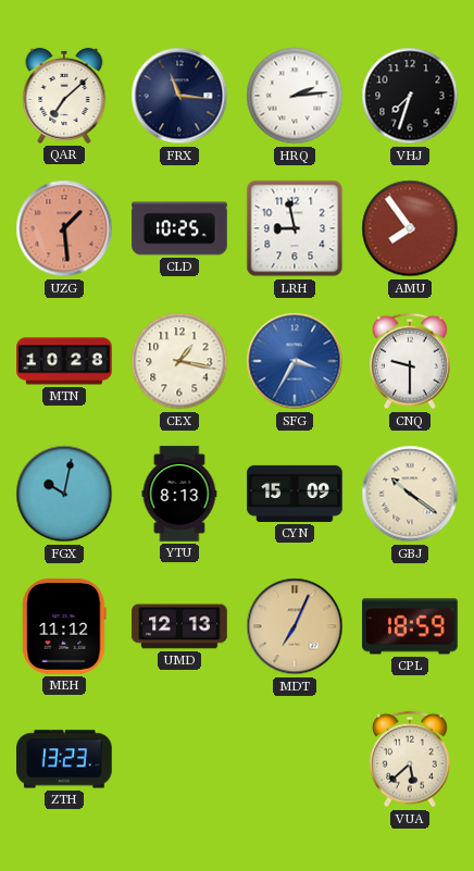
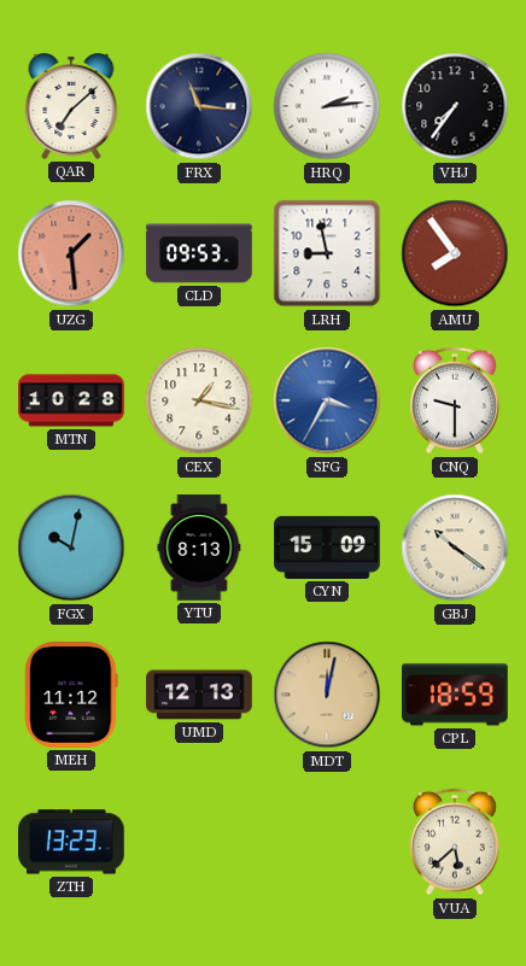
VHJ: 7:33 -> 7:36
CLD: 10:25 -> 09:53
MDT: 7:04 -> 12:02
